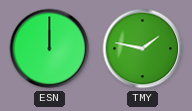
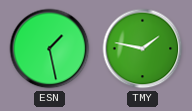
ESN: 12:00 -> 1:28
